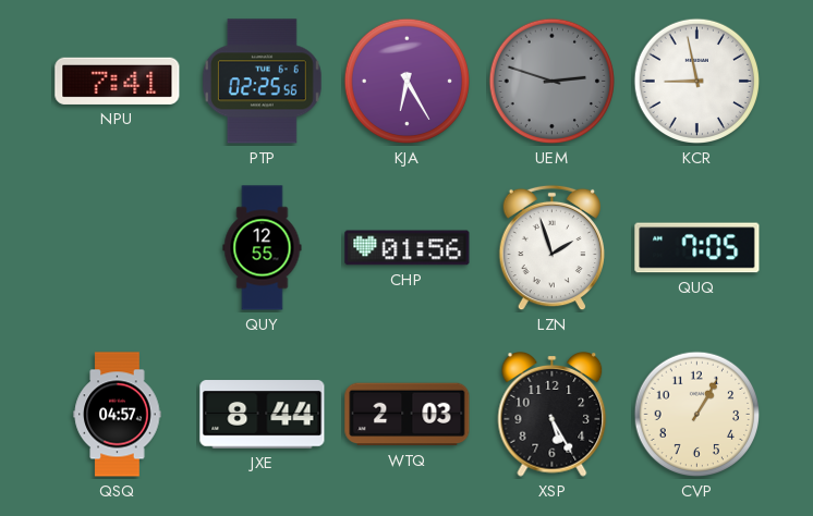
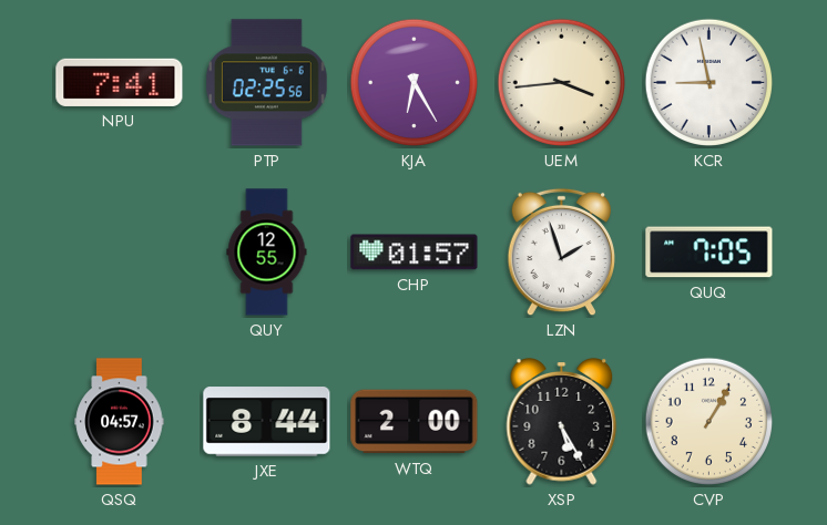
UEM: 2:48 -> 3:44
UEM dial: grey -> cream
CHP: 01:56 -> 01:57
WTQ: 2:03 -> 2:00
